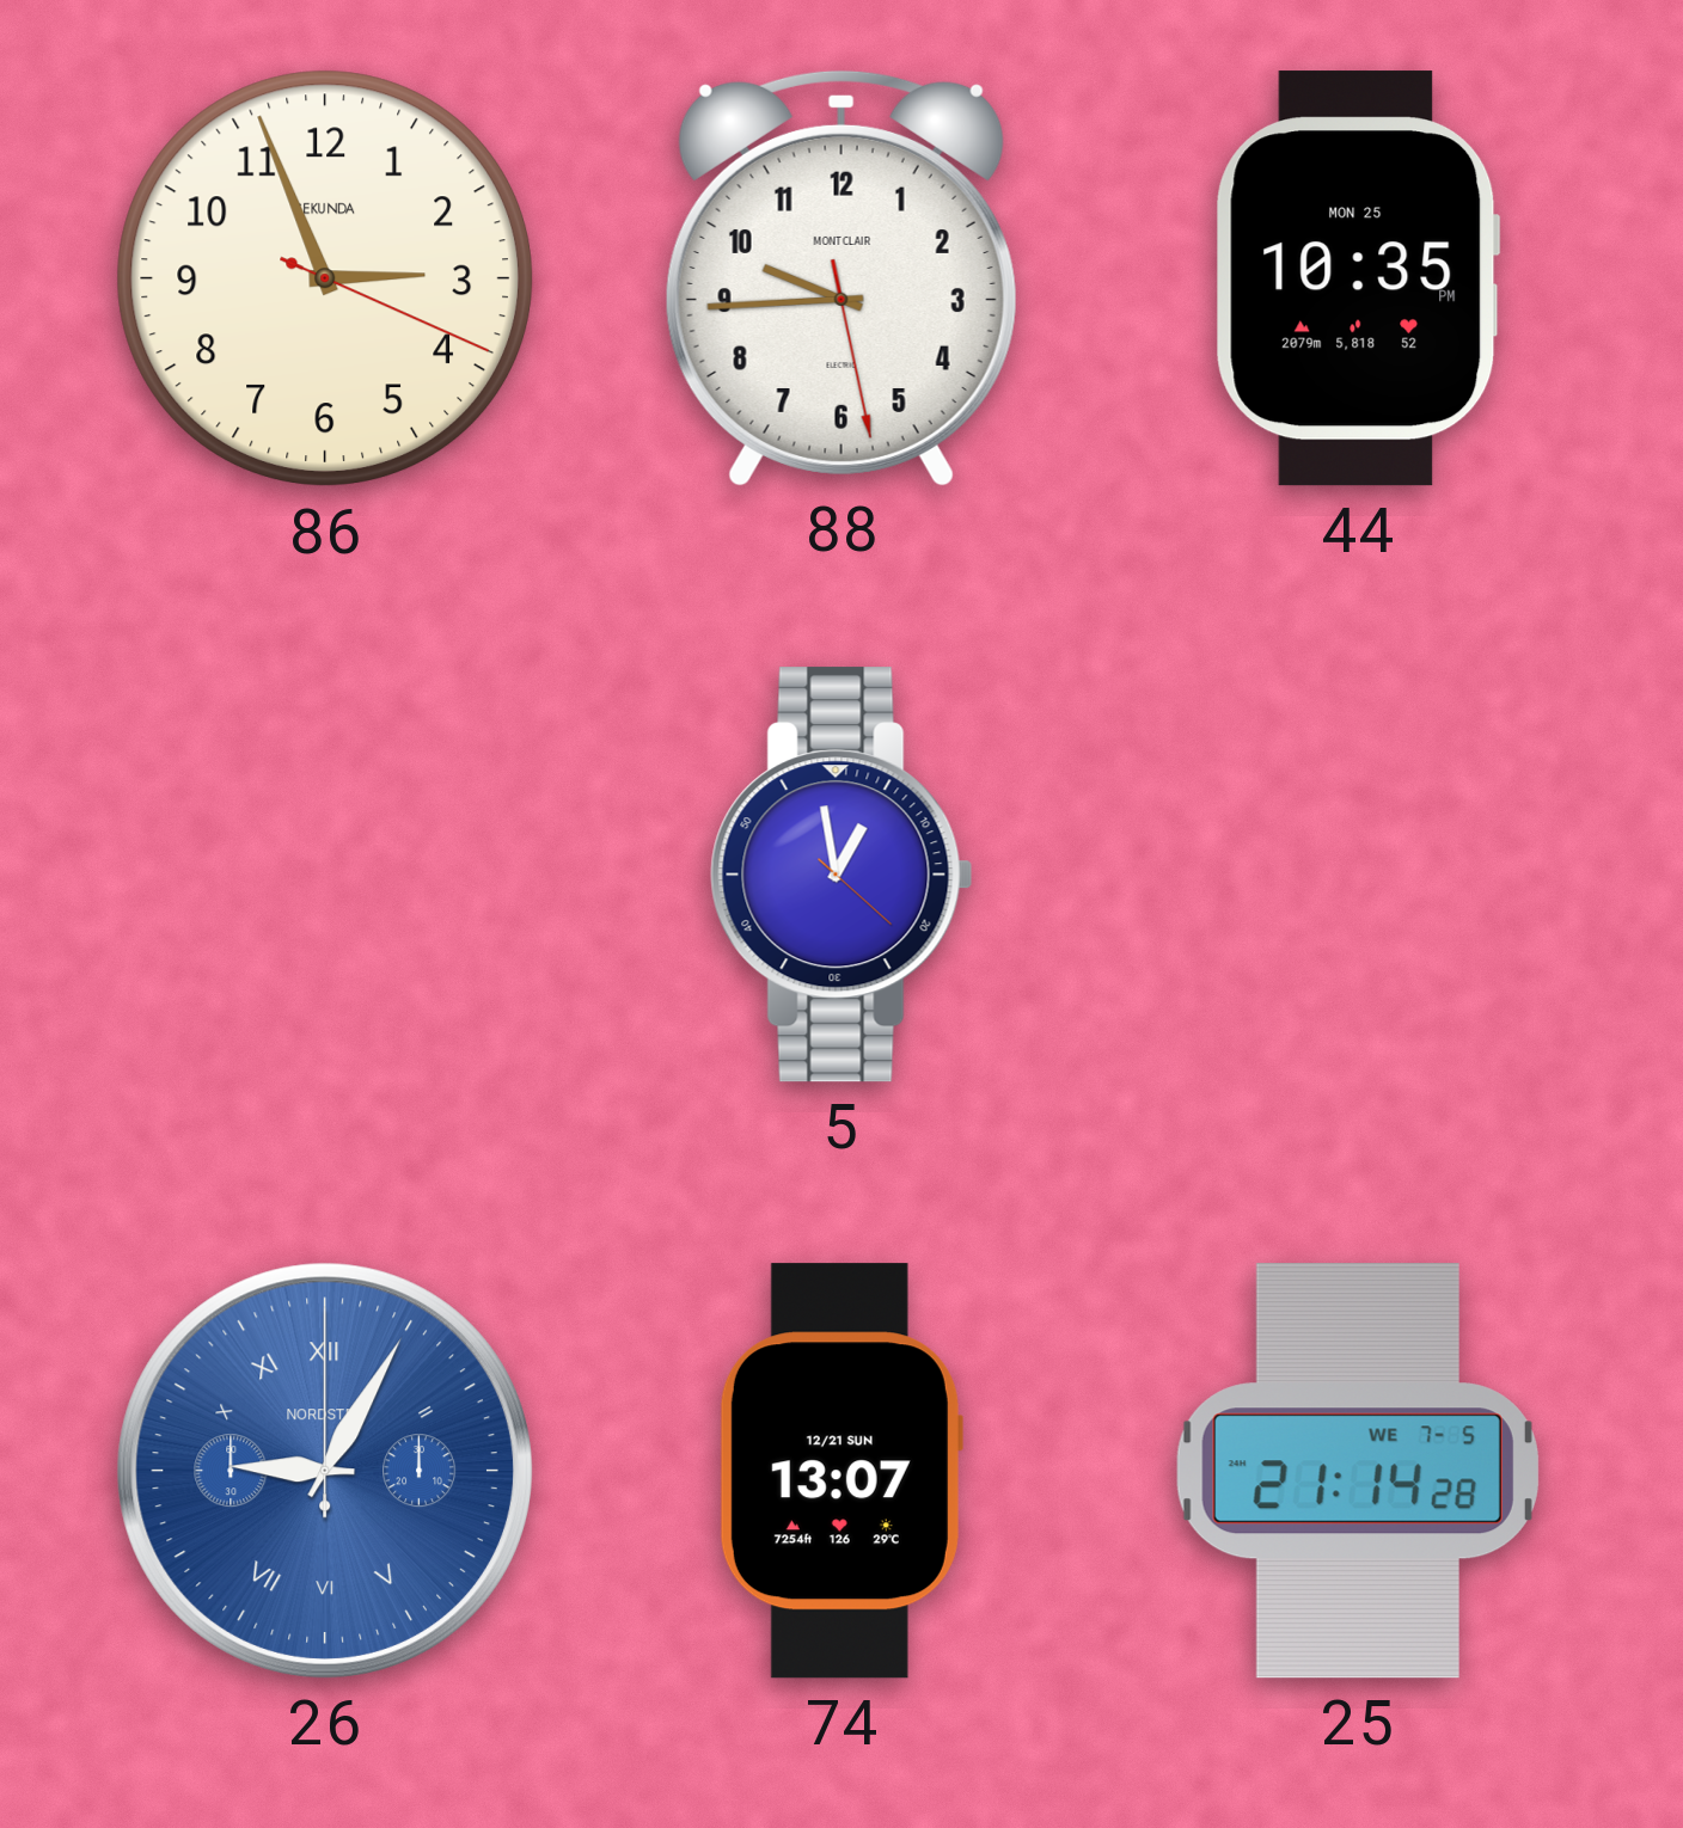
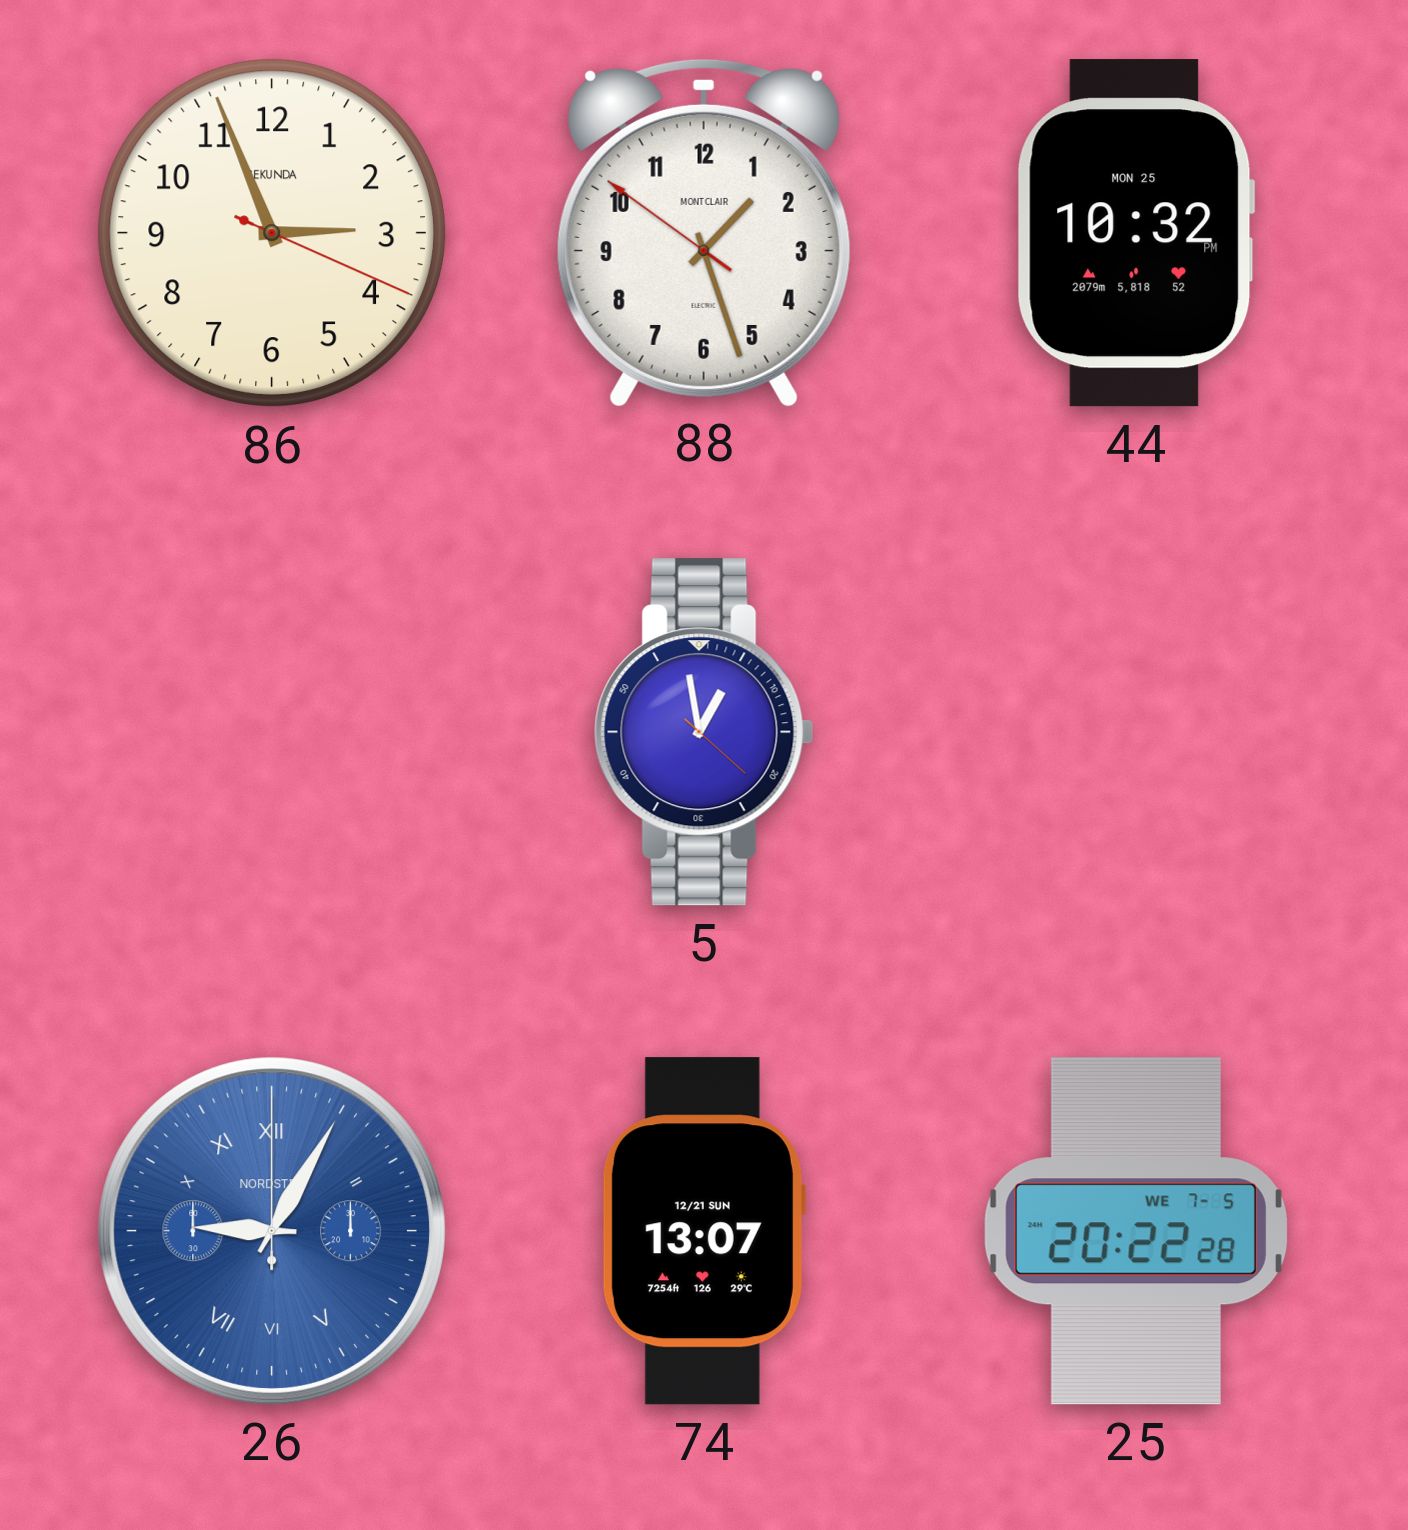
88: 9:44 -> 1:26
44: 10:35 -> 10:32
25: 21:14 -> 20:22
